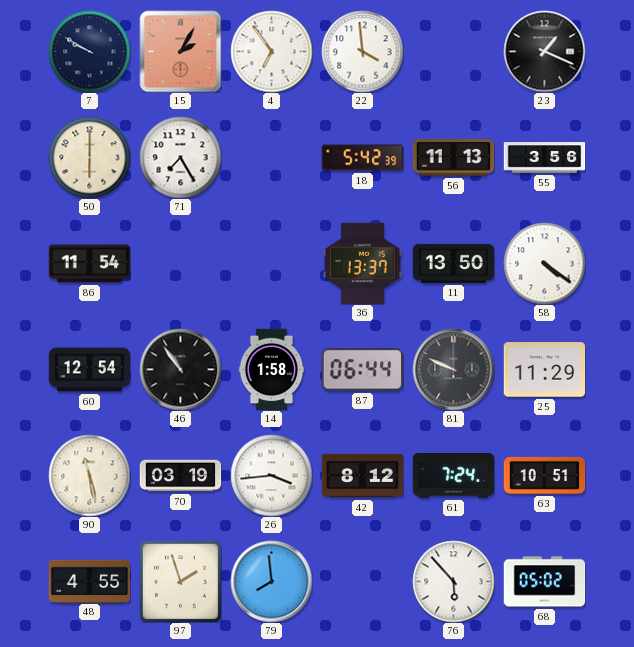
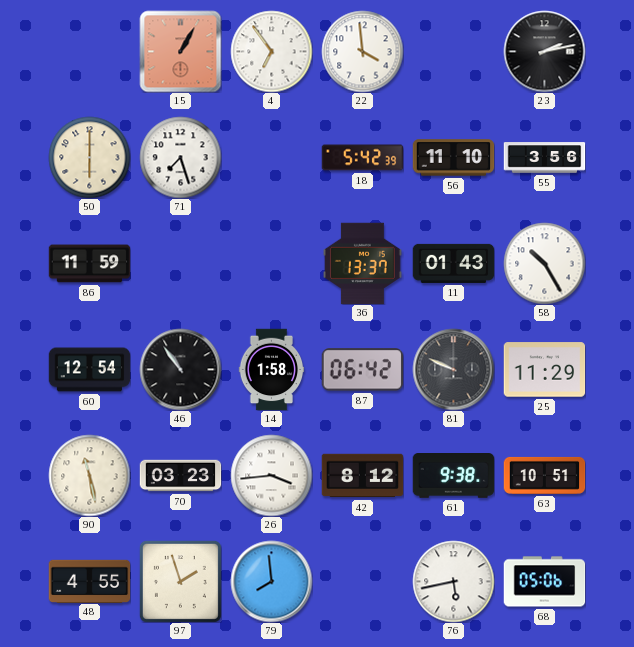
7: 9:50 -> none
15: 2:05 -> 1:05
23: 1:19 -> 2:13
71: 7:25 -> 7:27
56: 11:13 -> 11:10
86: 11:54 -> 11:59
11: 13:50 -> 01:43
58: 4:21 -> 10:25
87: 06:44 -> 06:42
70: 03:19 -> 03:23
61: 7:24 -> 9:38
76: 5:53 -> 5:43
68: 05:02 -> 05:06
